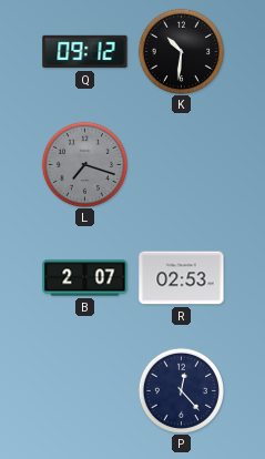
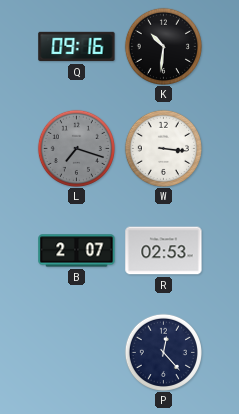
Q: 09:12 -> 09:16
W: none -> 3:16
